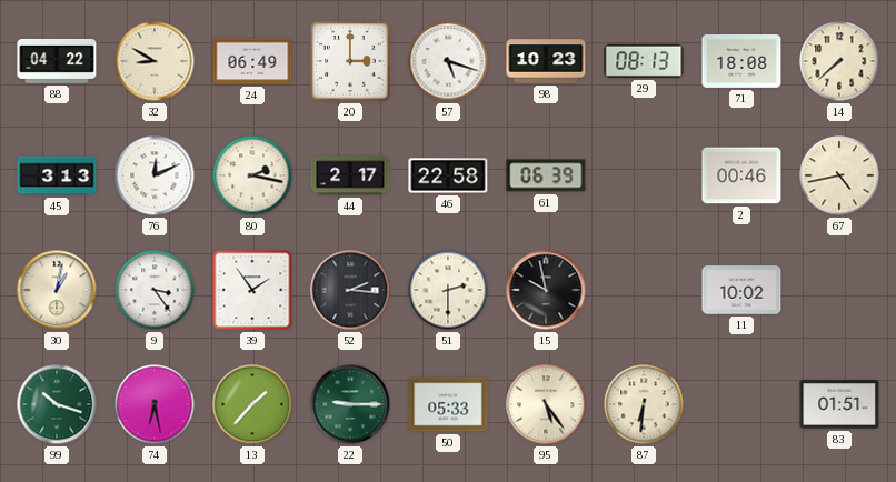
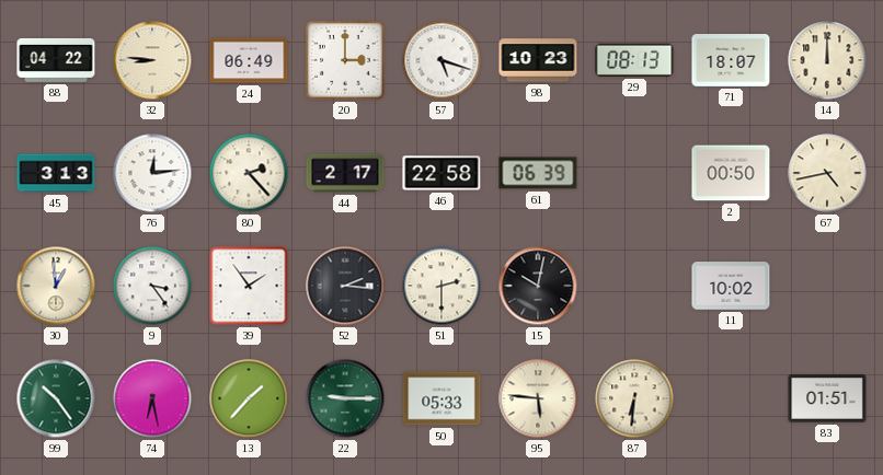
32: 8:50 -> 8:46
71: 18:08 -> 18:07
14: 7:38 -> 12:00
76: 12:11 -> 12:14
80: 2:17 -> 2:23
2: 00:46 -> 00:50
30: 1:02 -> 12:59
15: 9:58 -> 10:02
99: 10:18 -> 10:24
95: 5:24 -> 5:46
